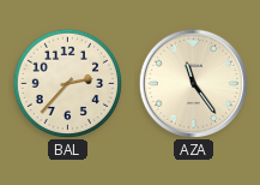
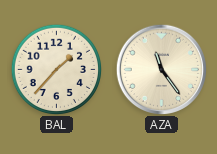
BAL: 2:37 -> 1:37
